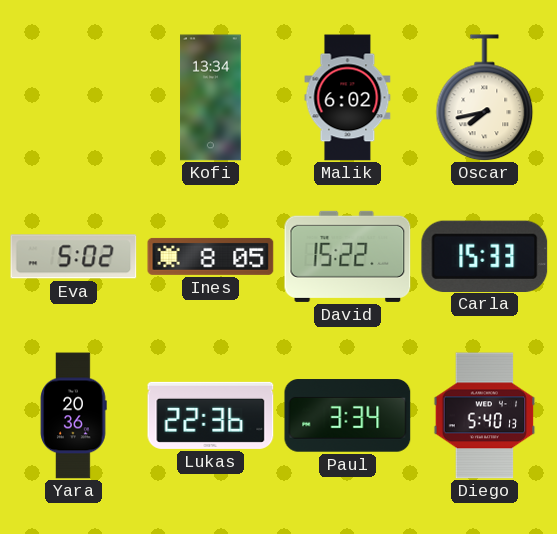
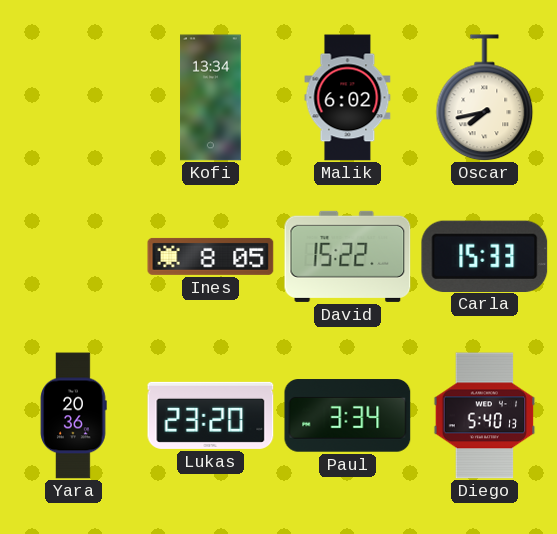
Eva: 5:02 -> none
Lukas: 22:36 -> 23:20
